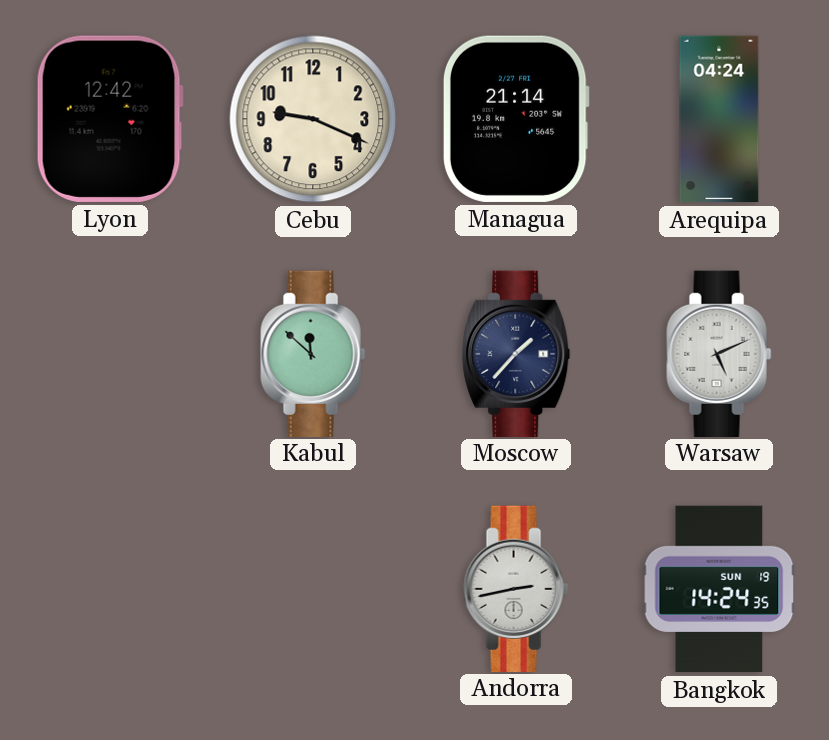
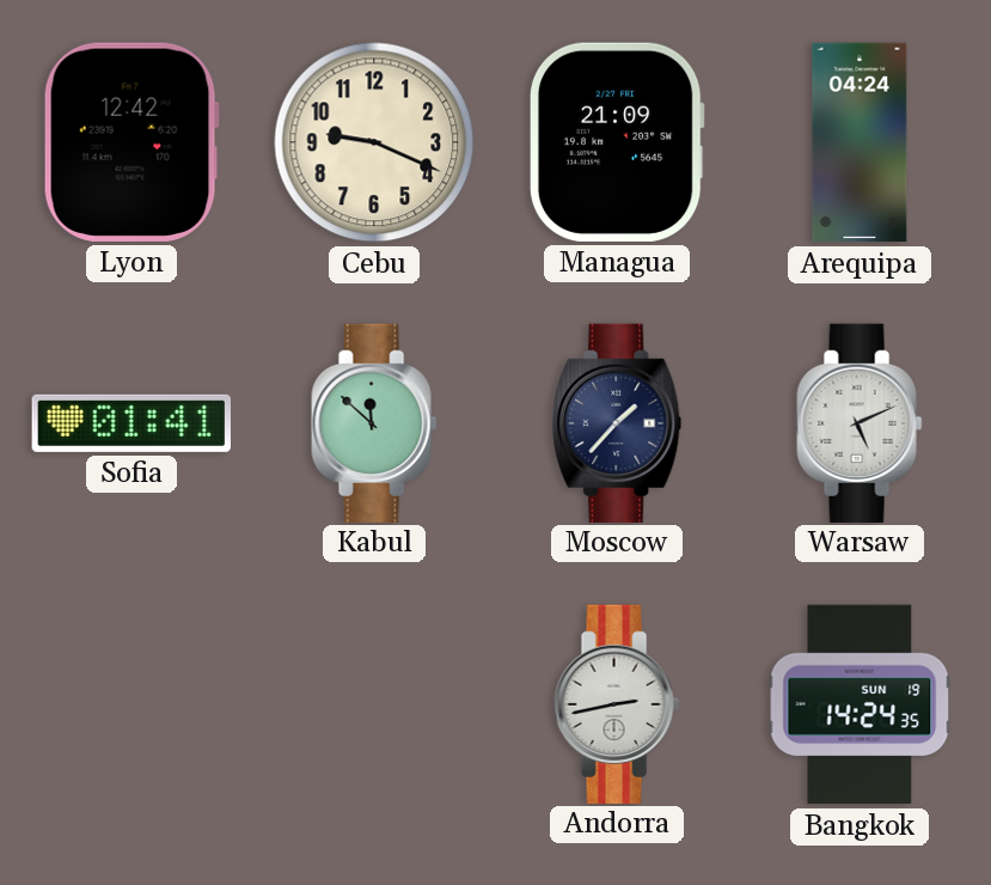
Managua: 21:14 -> 21:09
Sofia: none -> 01:41
